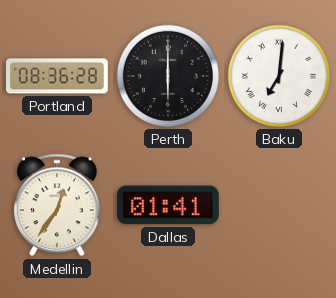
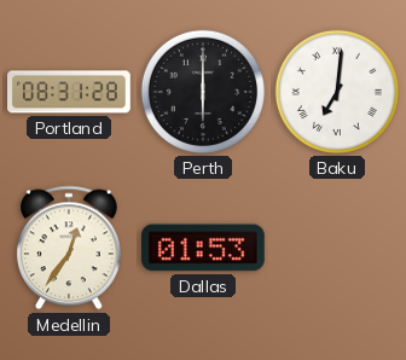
Portland: 08:36 -> 08:31
Dallas: 01:41 -> 01:53
